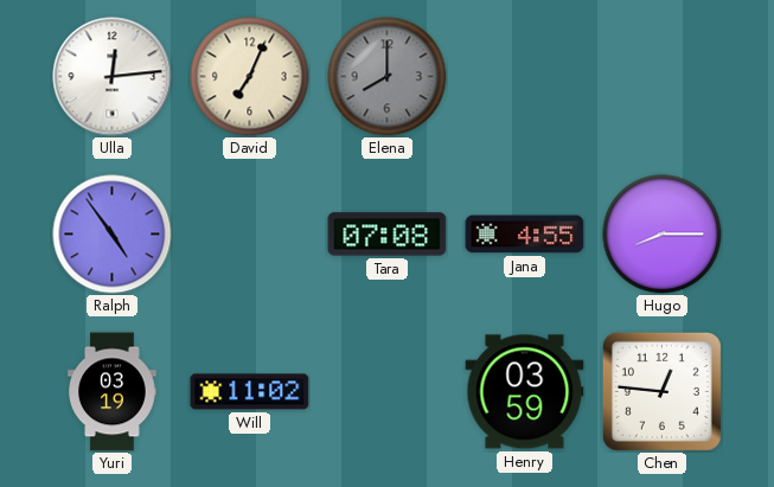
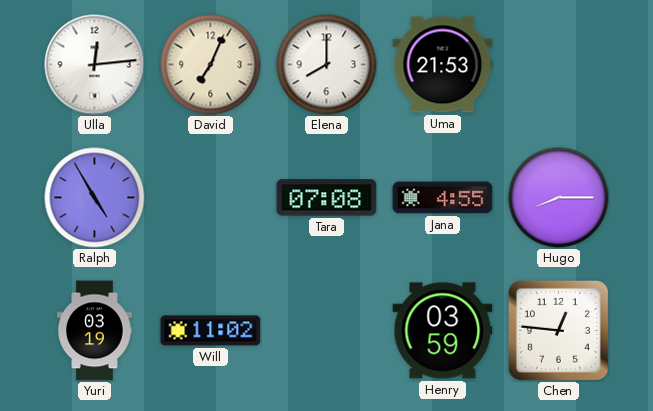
Elena dial: grey -> white
Uma: none -> 21:53
Ralph: 4:54 -> 4:55
